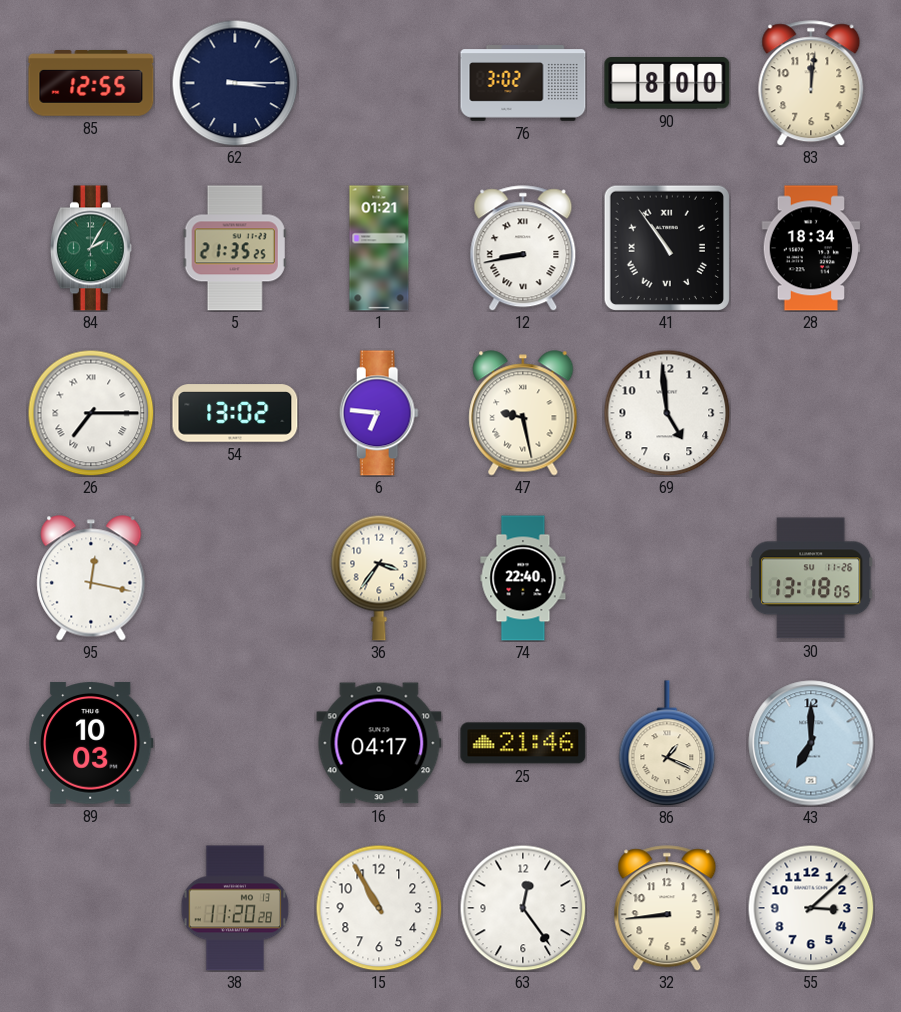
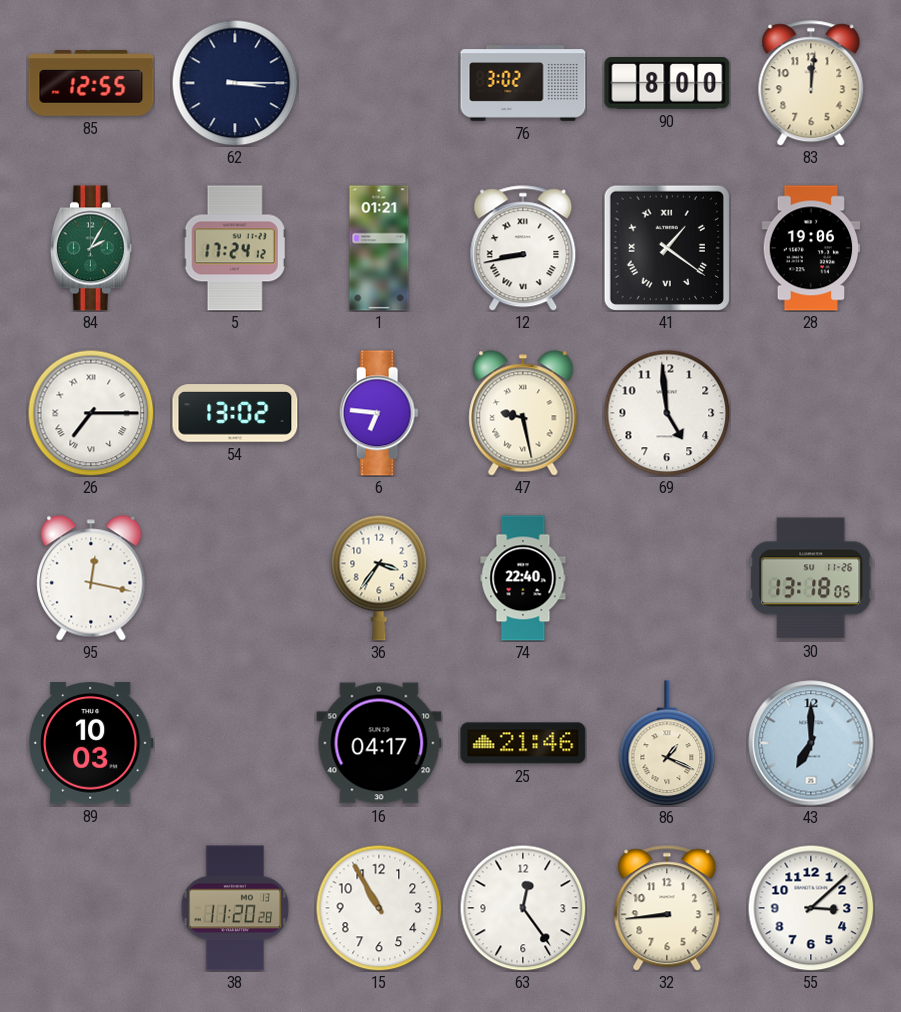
5: 21:35 -> 17:24
41: 10:54 -> 1:21
28: 18:34 -> 19:06
